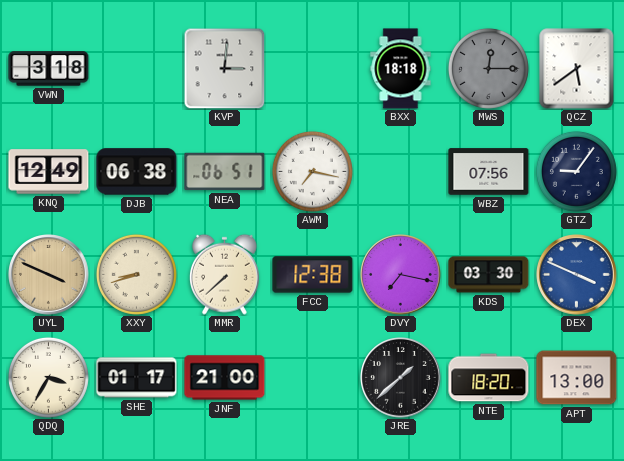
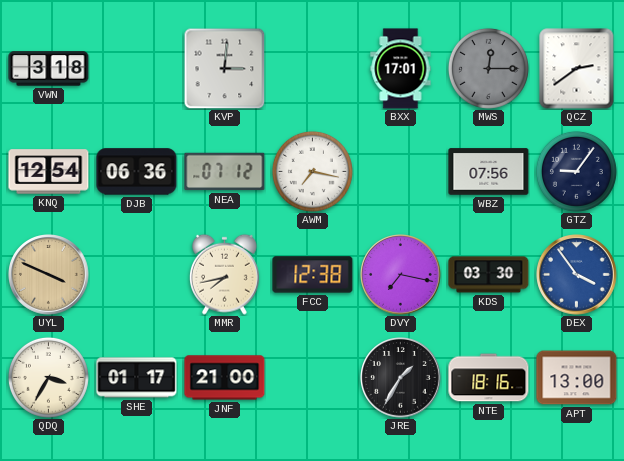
BXX: 18:18 -> 17:01
QCZ: 5:39 -> 2:39
KNQ: 12:49 -> 12:54
DJB: 06:38 -> 06:36
NEA: 06:51 -> 07:12
XXY: 8:42 -> none
MMR: 7:38 -> 7:43
DEX: 3:49 -> 3:54
JRE: 1:38 -> 1:35
NTE: 18:20 -> 18:16
